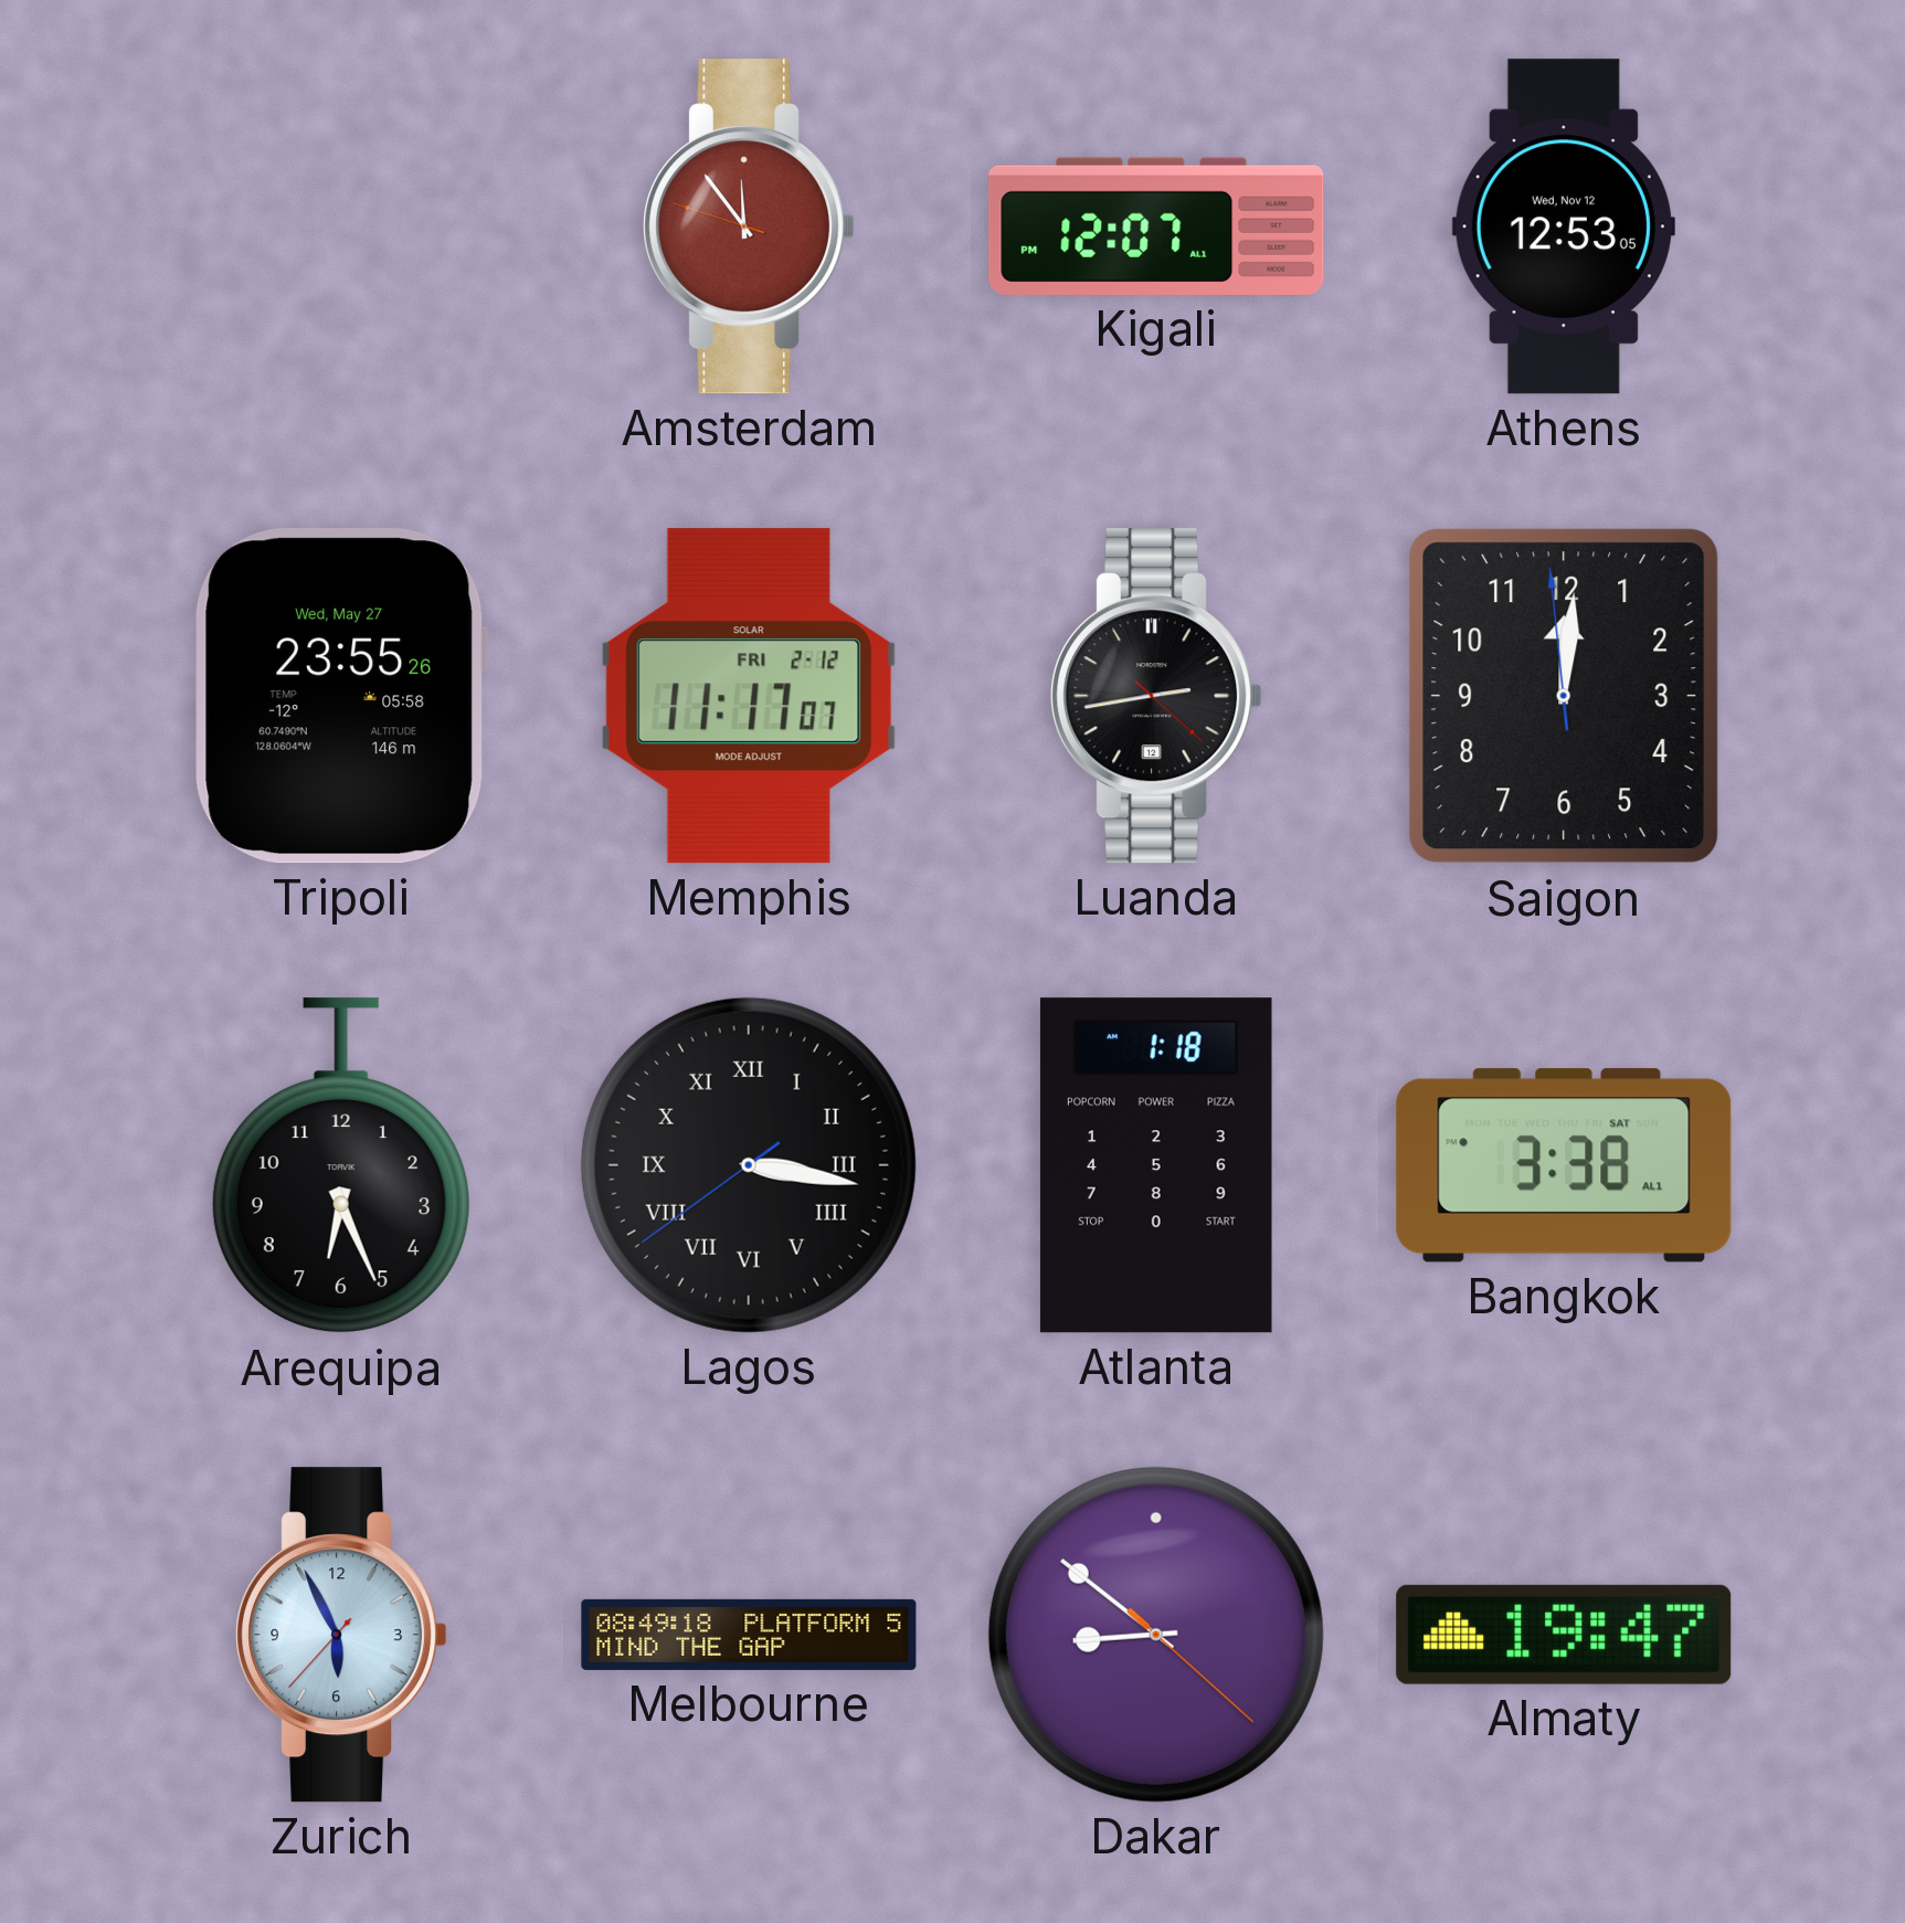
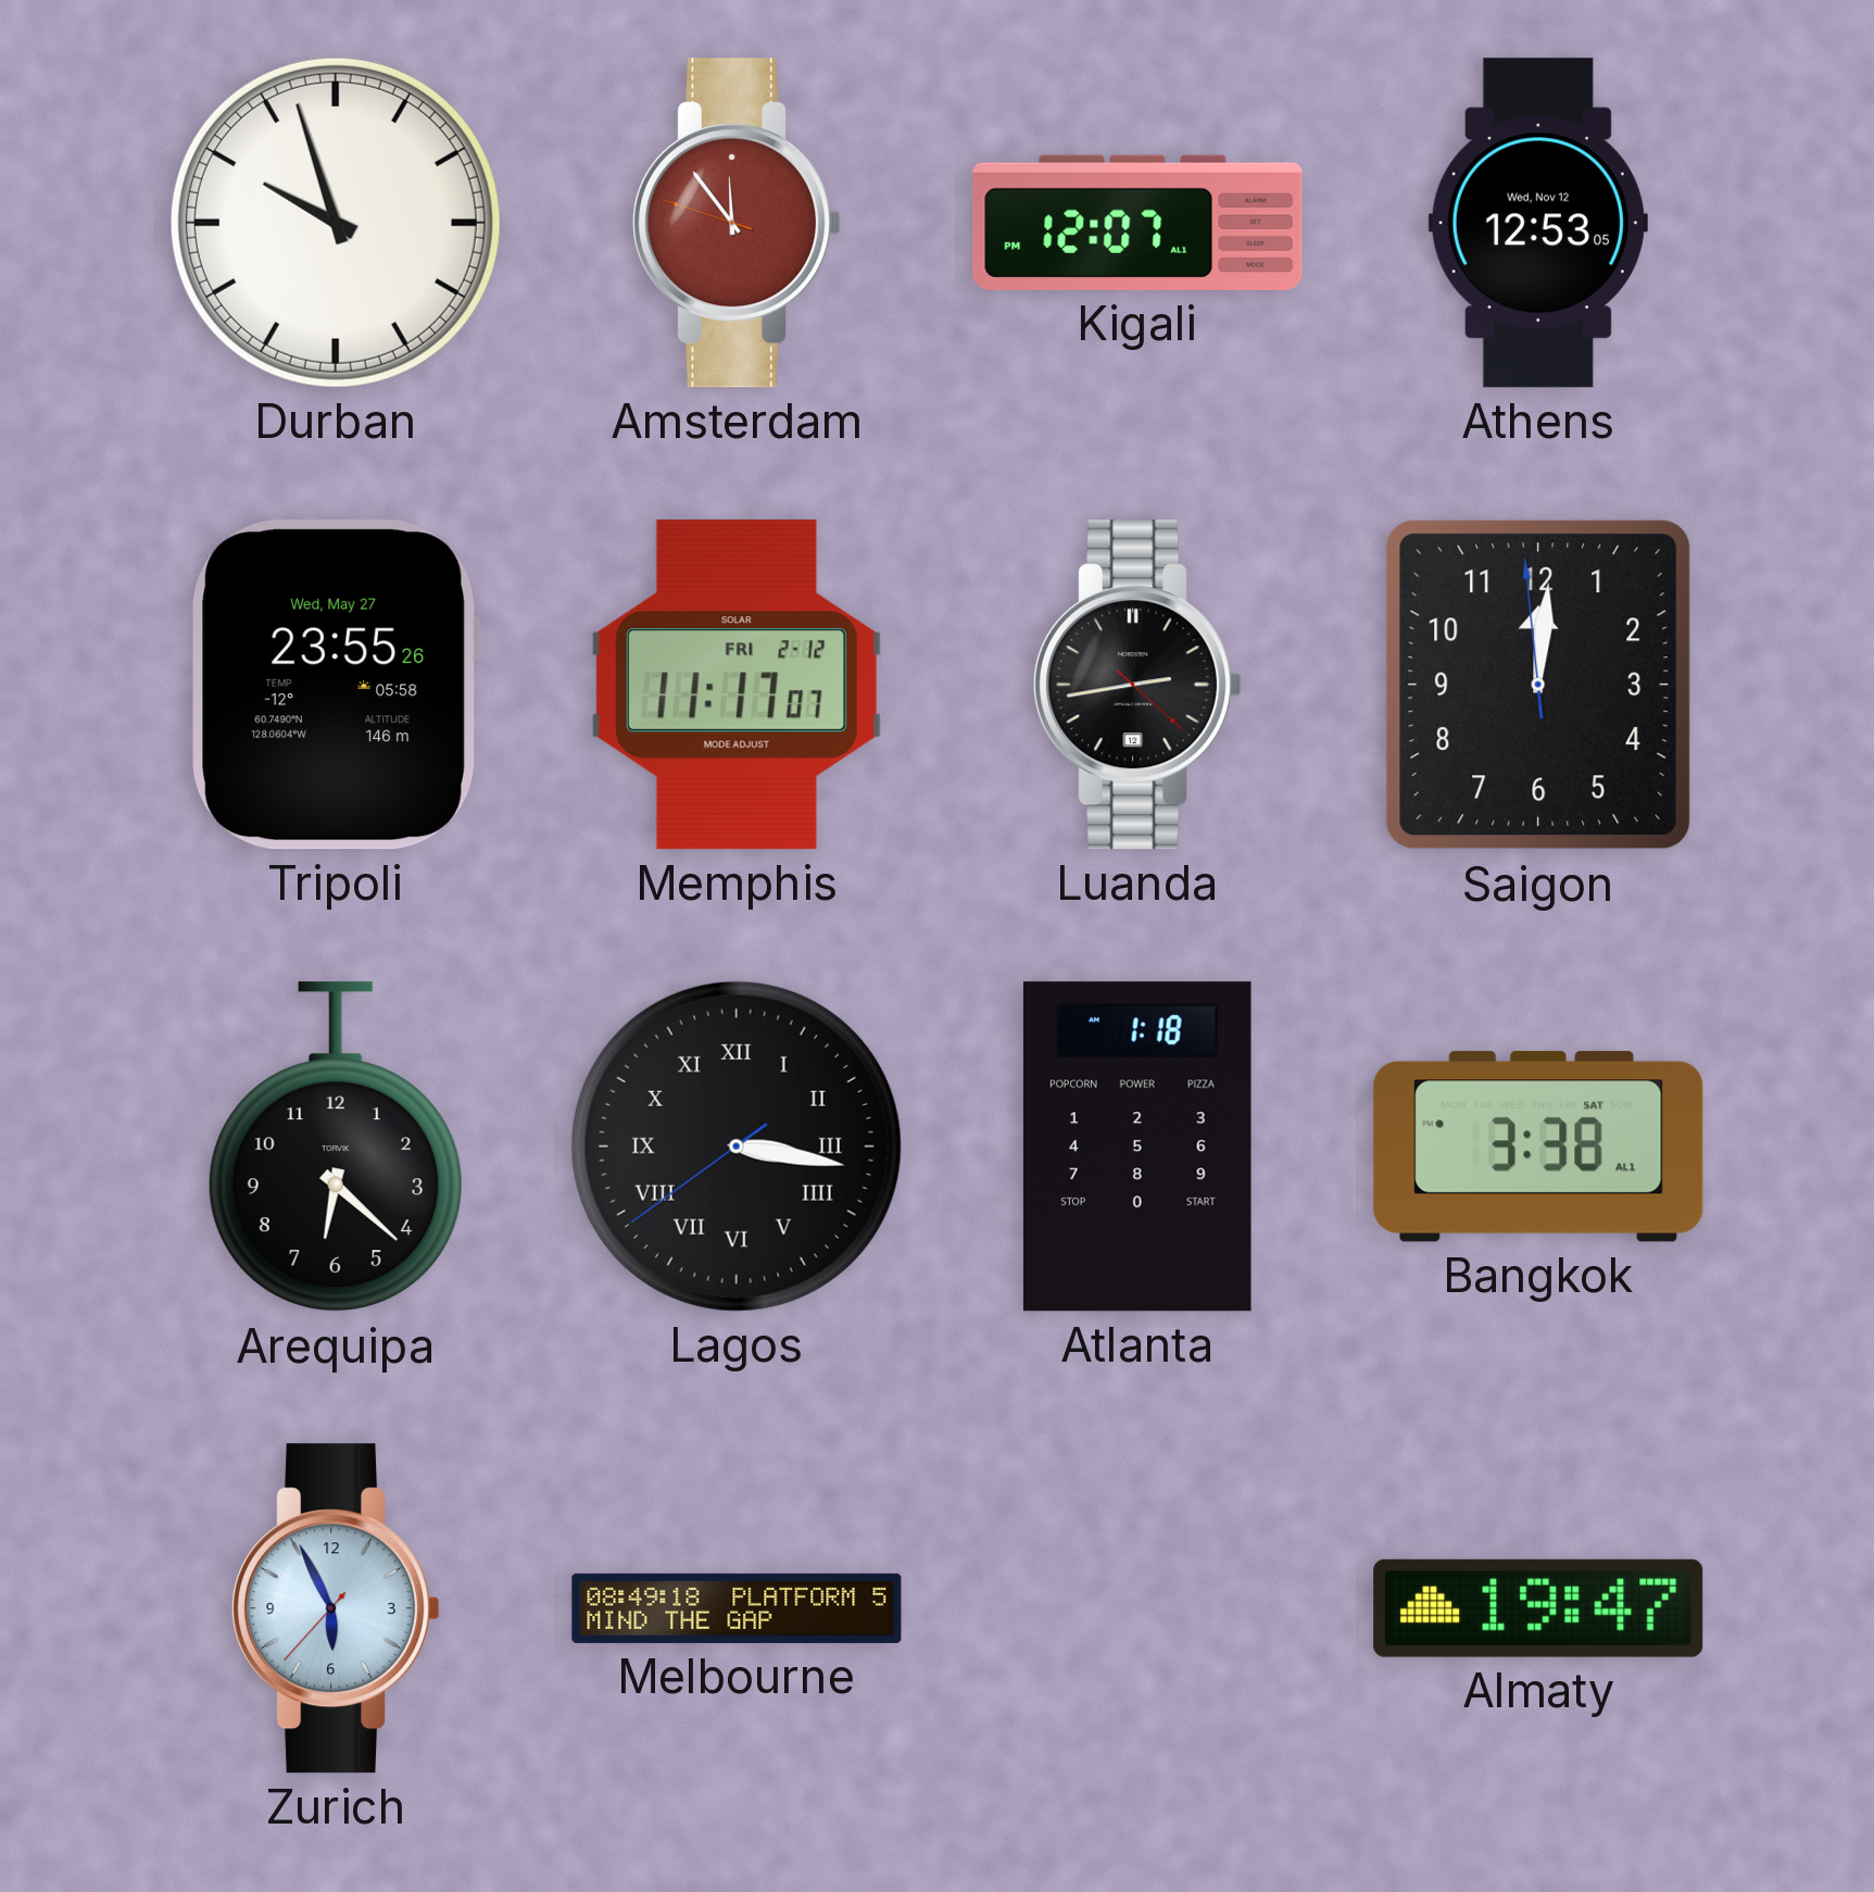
Durban: none -> 9:57
Arequipa: 6:26 -> 6:22
Dakar: 8:51 -> none
